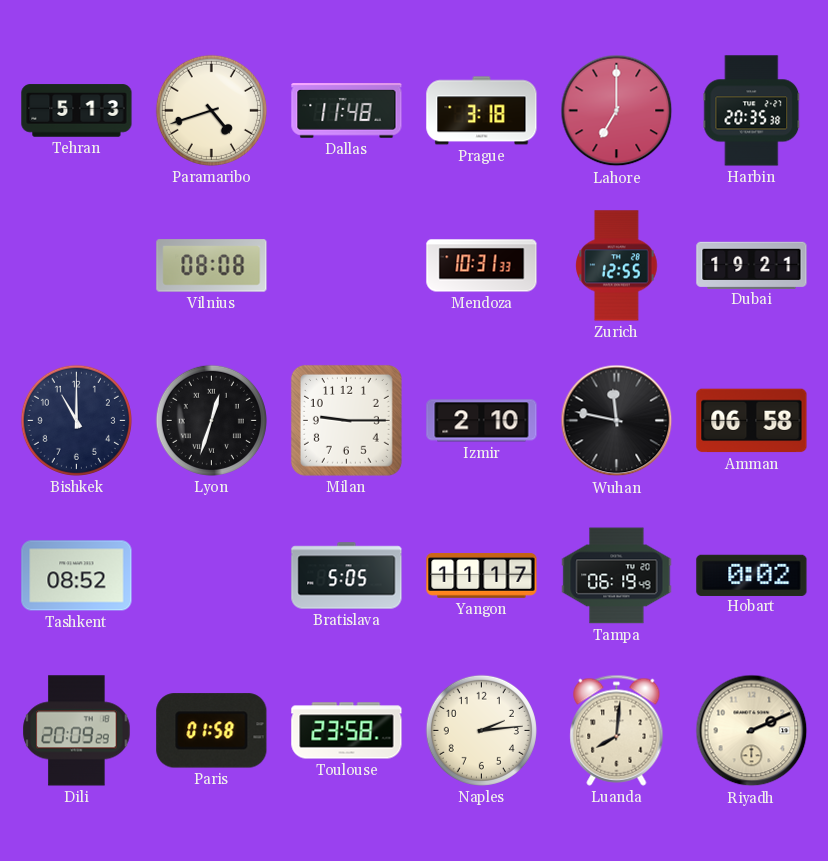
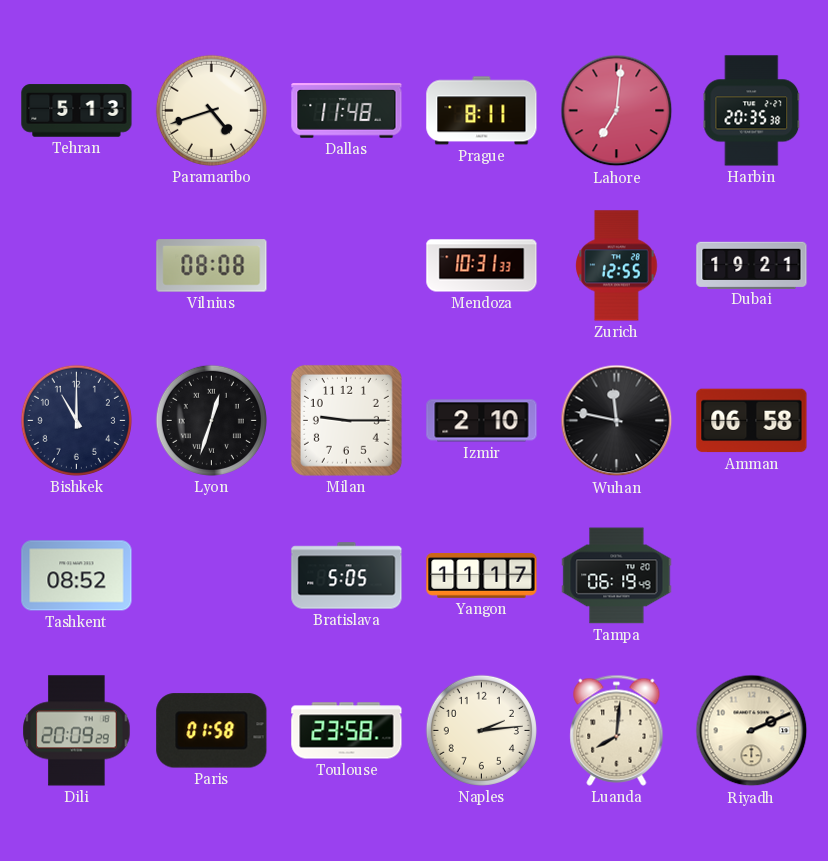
Prague: 3:18 -> 8:11
Lahore: 7:00 -> 7:01
Hobart: 0:02 -> none
